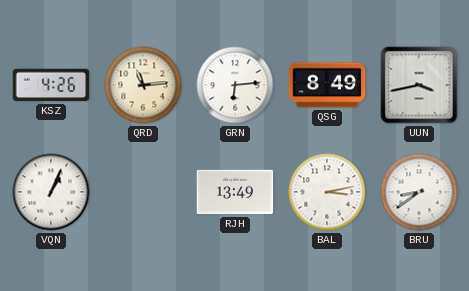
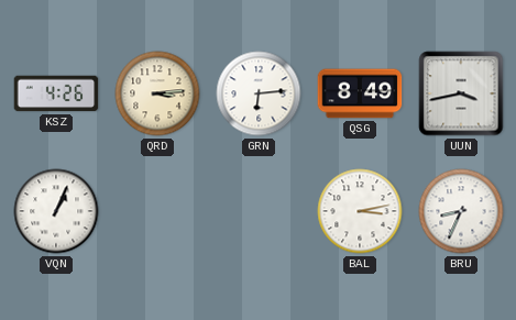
QRD: 11:14 -> 3:14
RJH: 13:49 -> none
BRU: 8:39 -> 8:34
